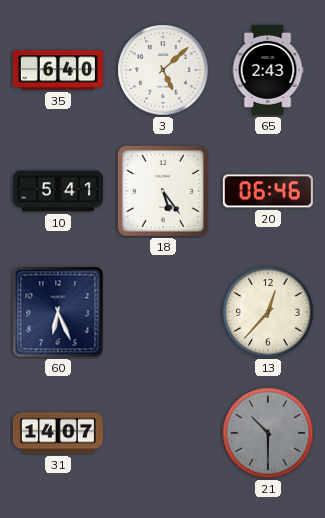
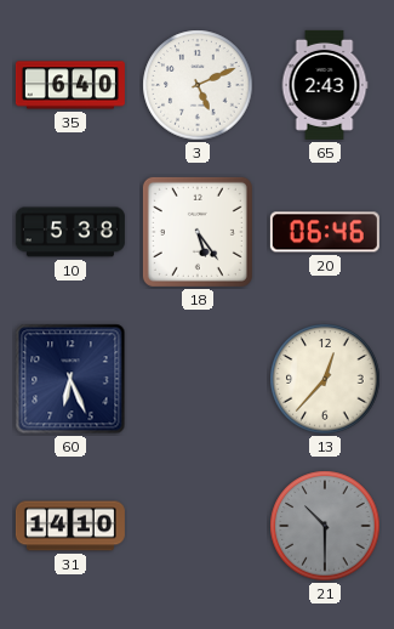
3: 5:08 -> 5:11
10: 5:41 -> 5:38
31: 14:07 -> 14:10
